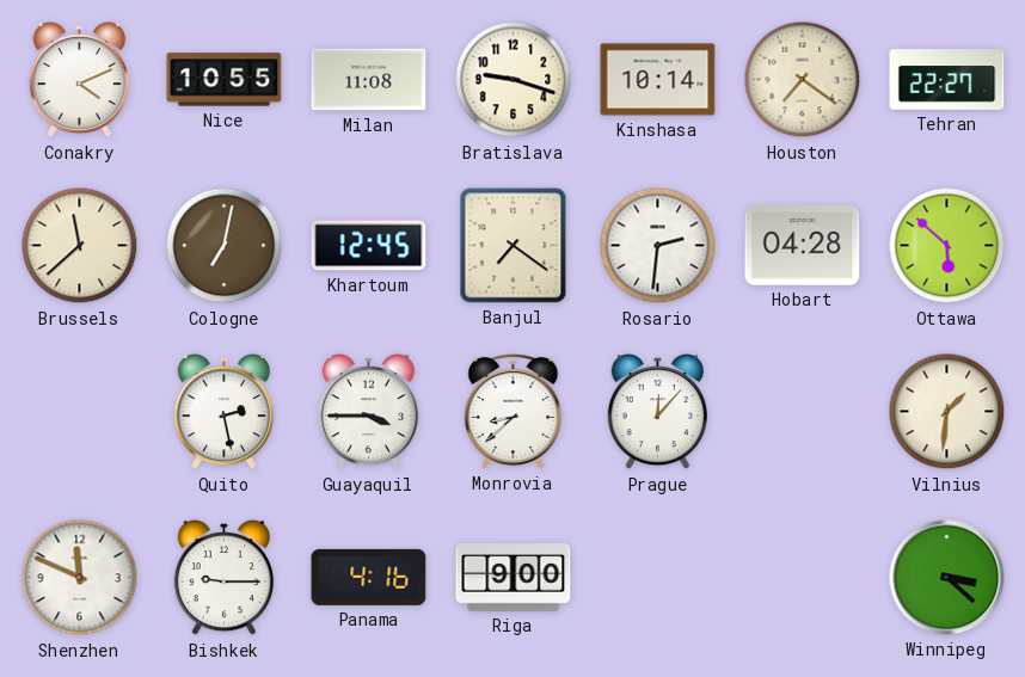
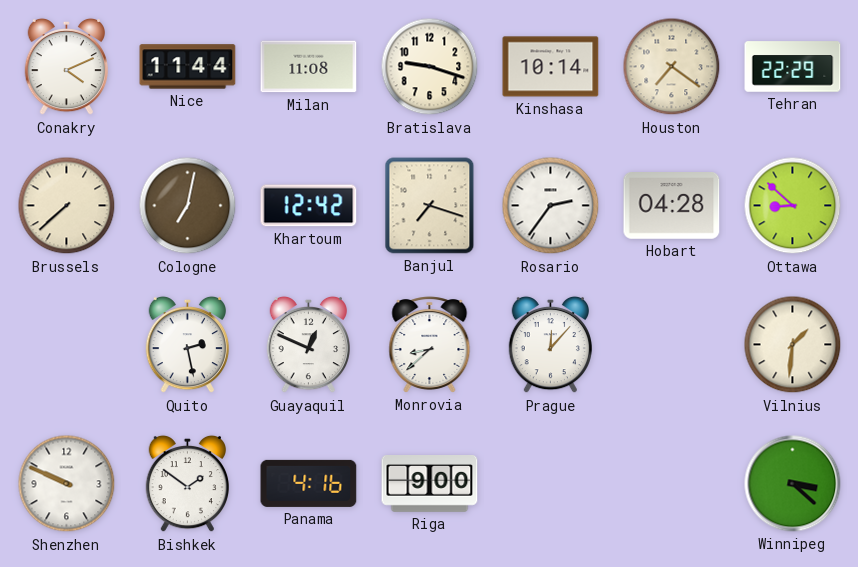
Nice: 10:55 -> 11:44
Tehran: 22:27 -> 22:29
Brussels: 11:38 -> 7:38
Khartoum: 12:45 -> 12:42
Banjul: 7:21 -> 7:18
Rosario: 2:31 -> 2:36
Ottawa: 5:52 -> 8:52
Guayaquil: 3:45 -> 12:49
Shenzhen: 11:49 -> 9:49
Bishkek: 9:15 -> 1:51
